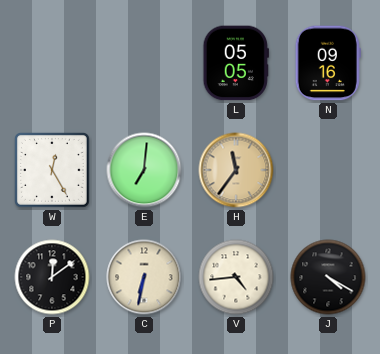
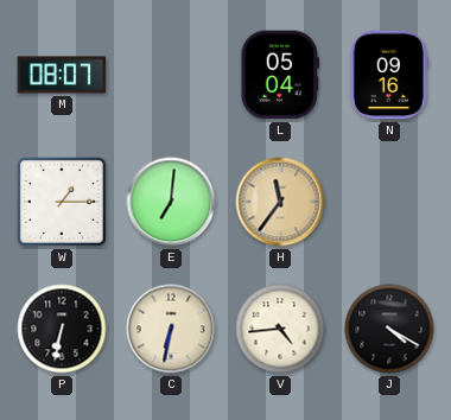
M: none -> 08:07
L: 05:05 -> 05:04
W: 12:25 -> 1:15
P: 12:09 -> 6:32
